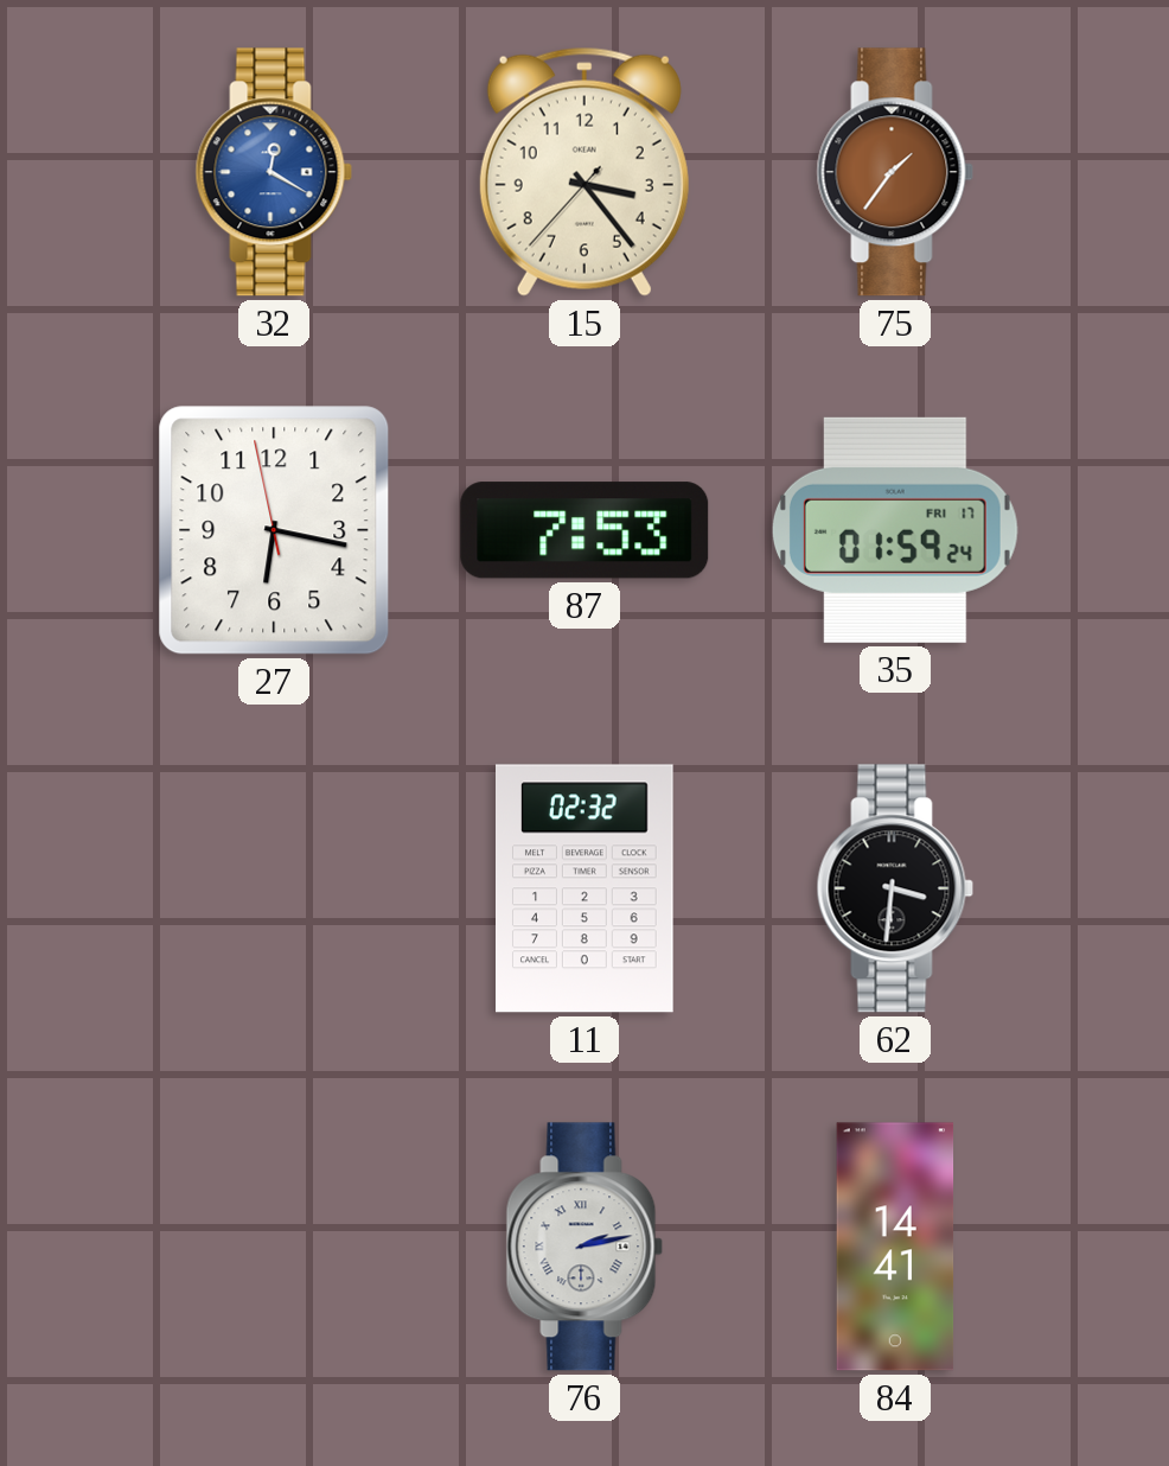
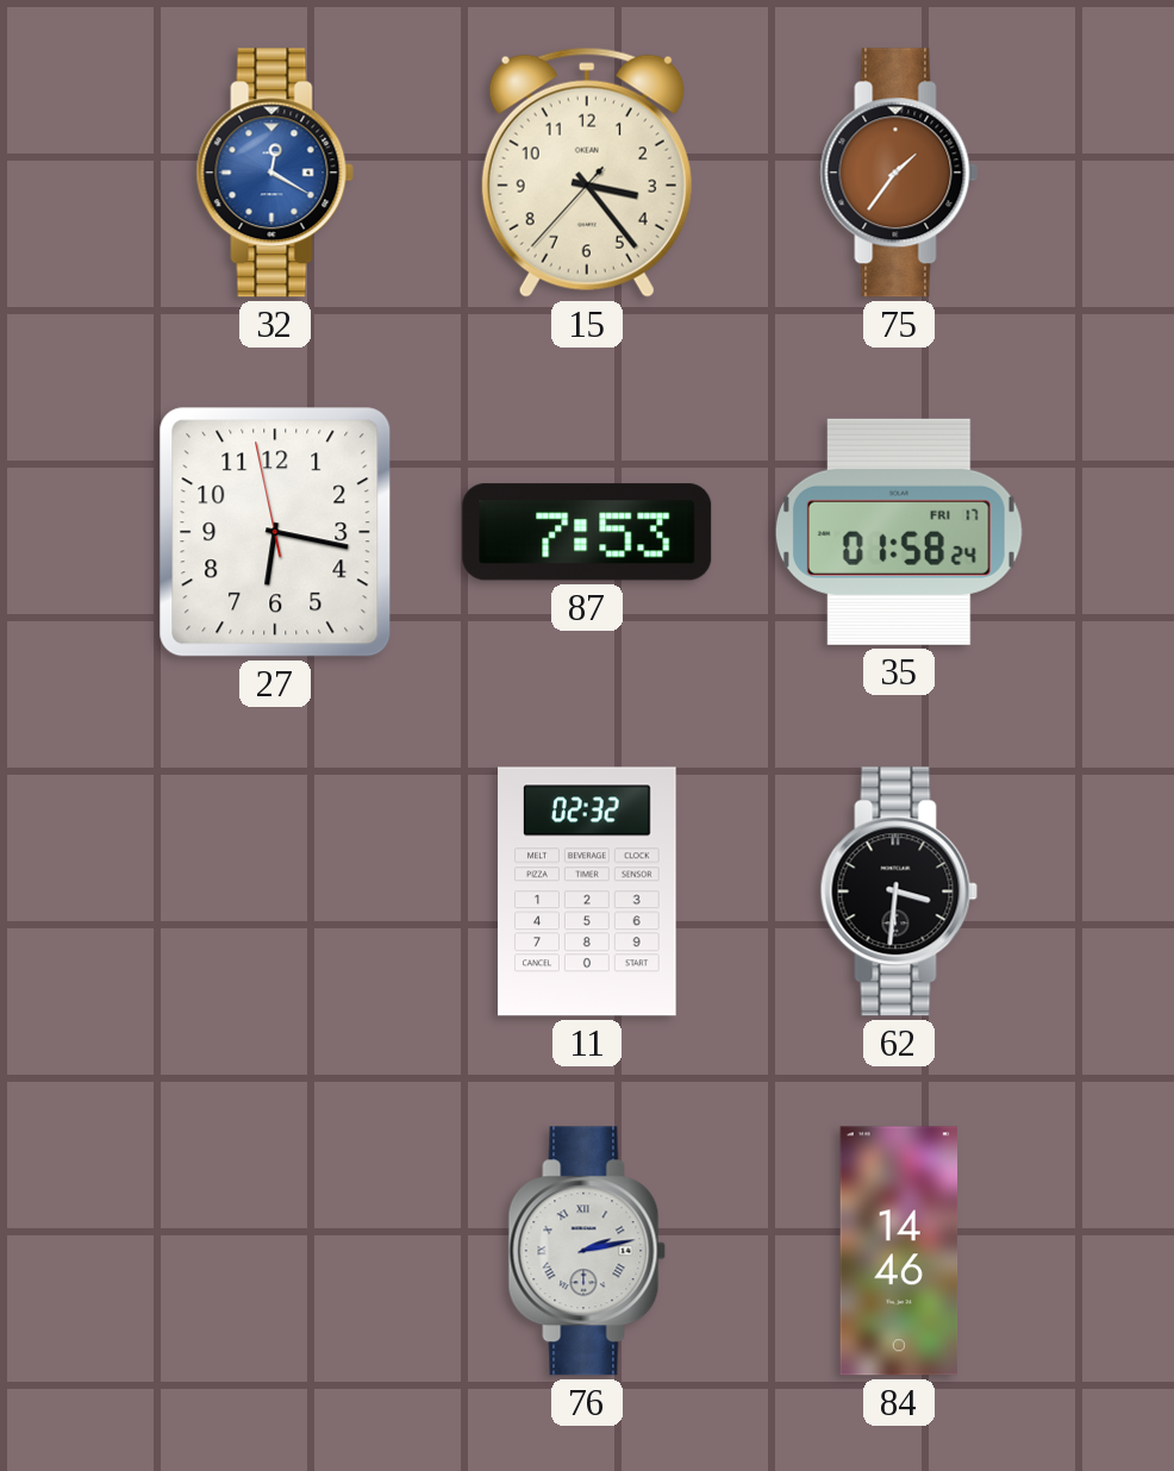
35: 01:59 -> 01:58
84: 14:41 -> 14:46
